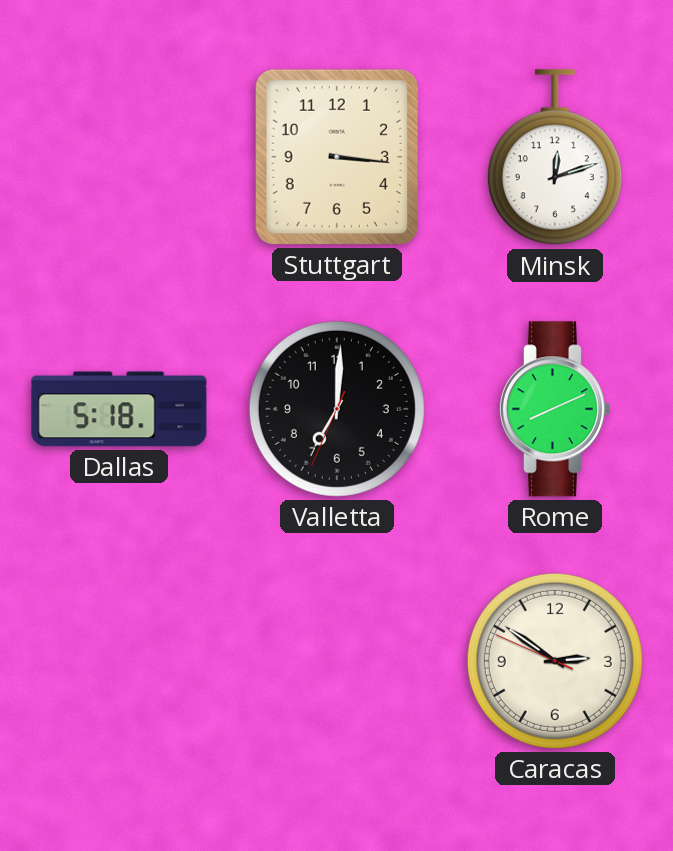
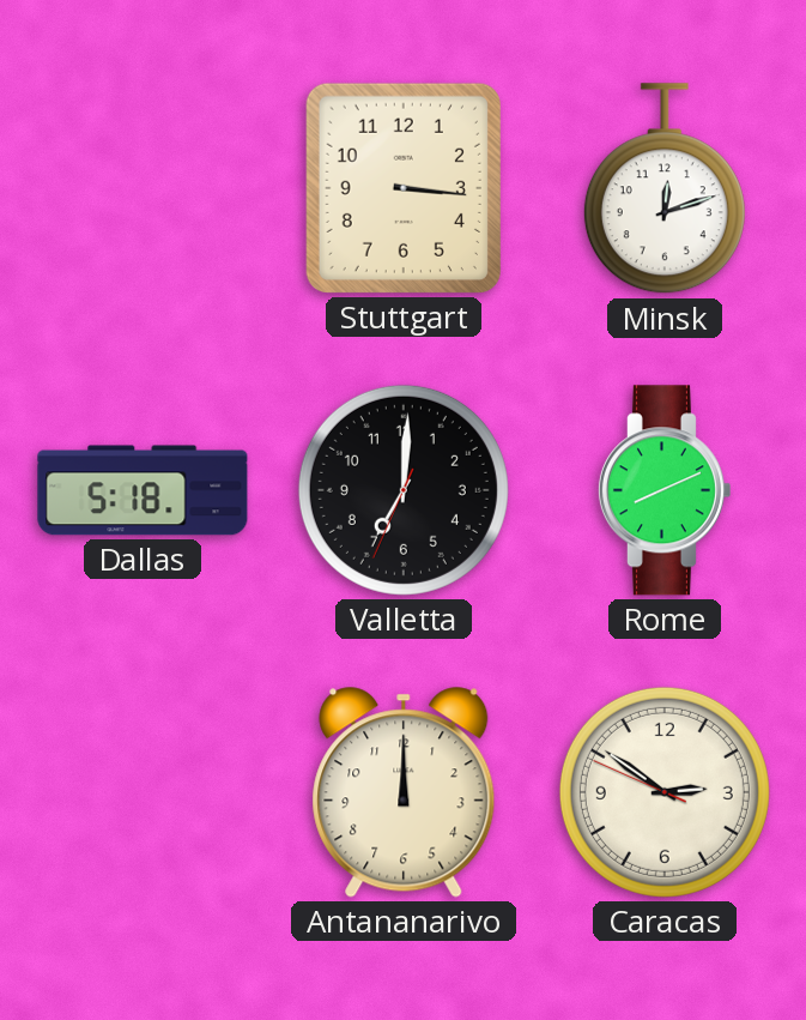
Antananarivo: none -> 12:00
